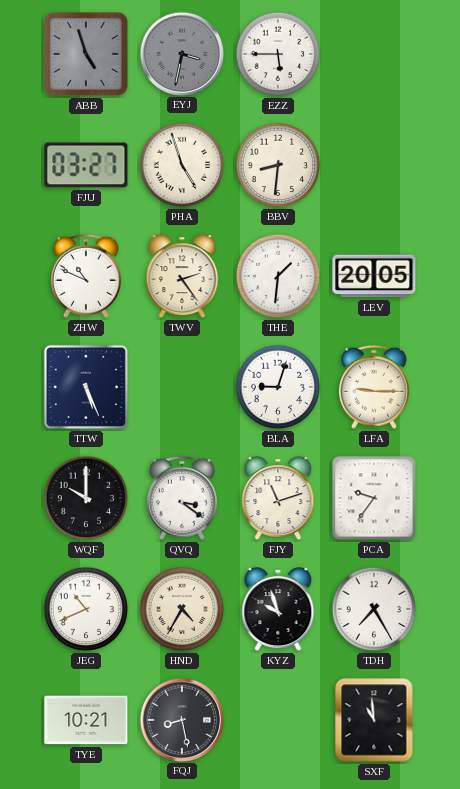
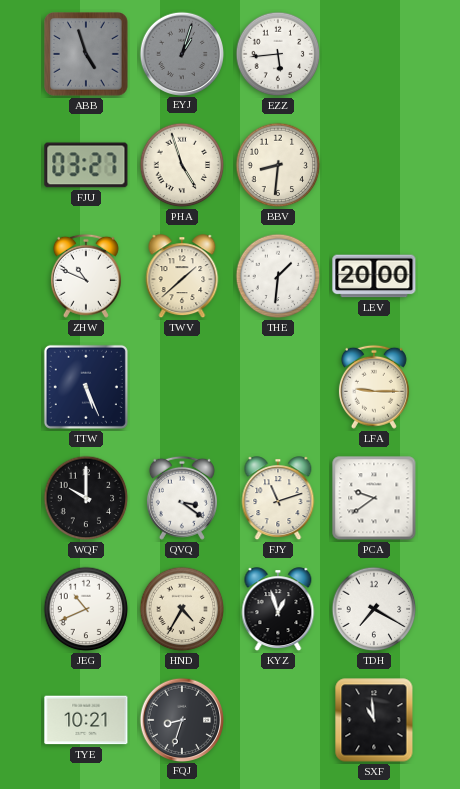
EYJ: 3:32 -> 1:03
EZZ: 5:45 -> 5:44
TWV: 2:24 -> 1:38
LEV: 20:05 -> 20:00
BLA: 9:03 -> none
PCA: 9:36 -> 9:39
KYZ: 9:57 -> 12:57
TDH: 7:25 -> 7:20
FQJ: 8:28 -> 8:33
